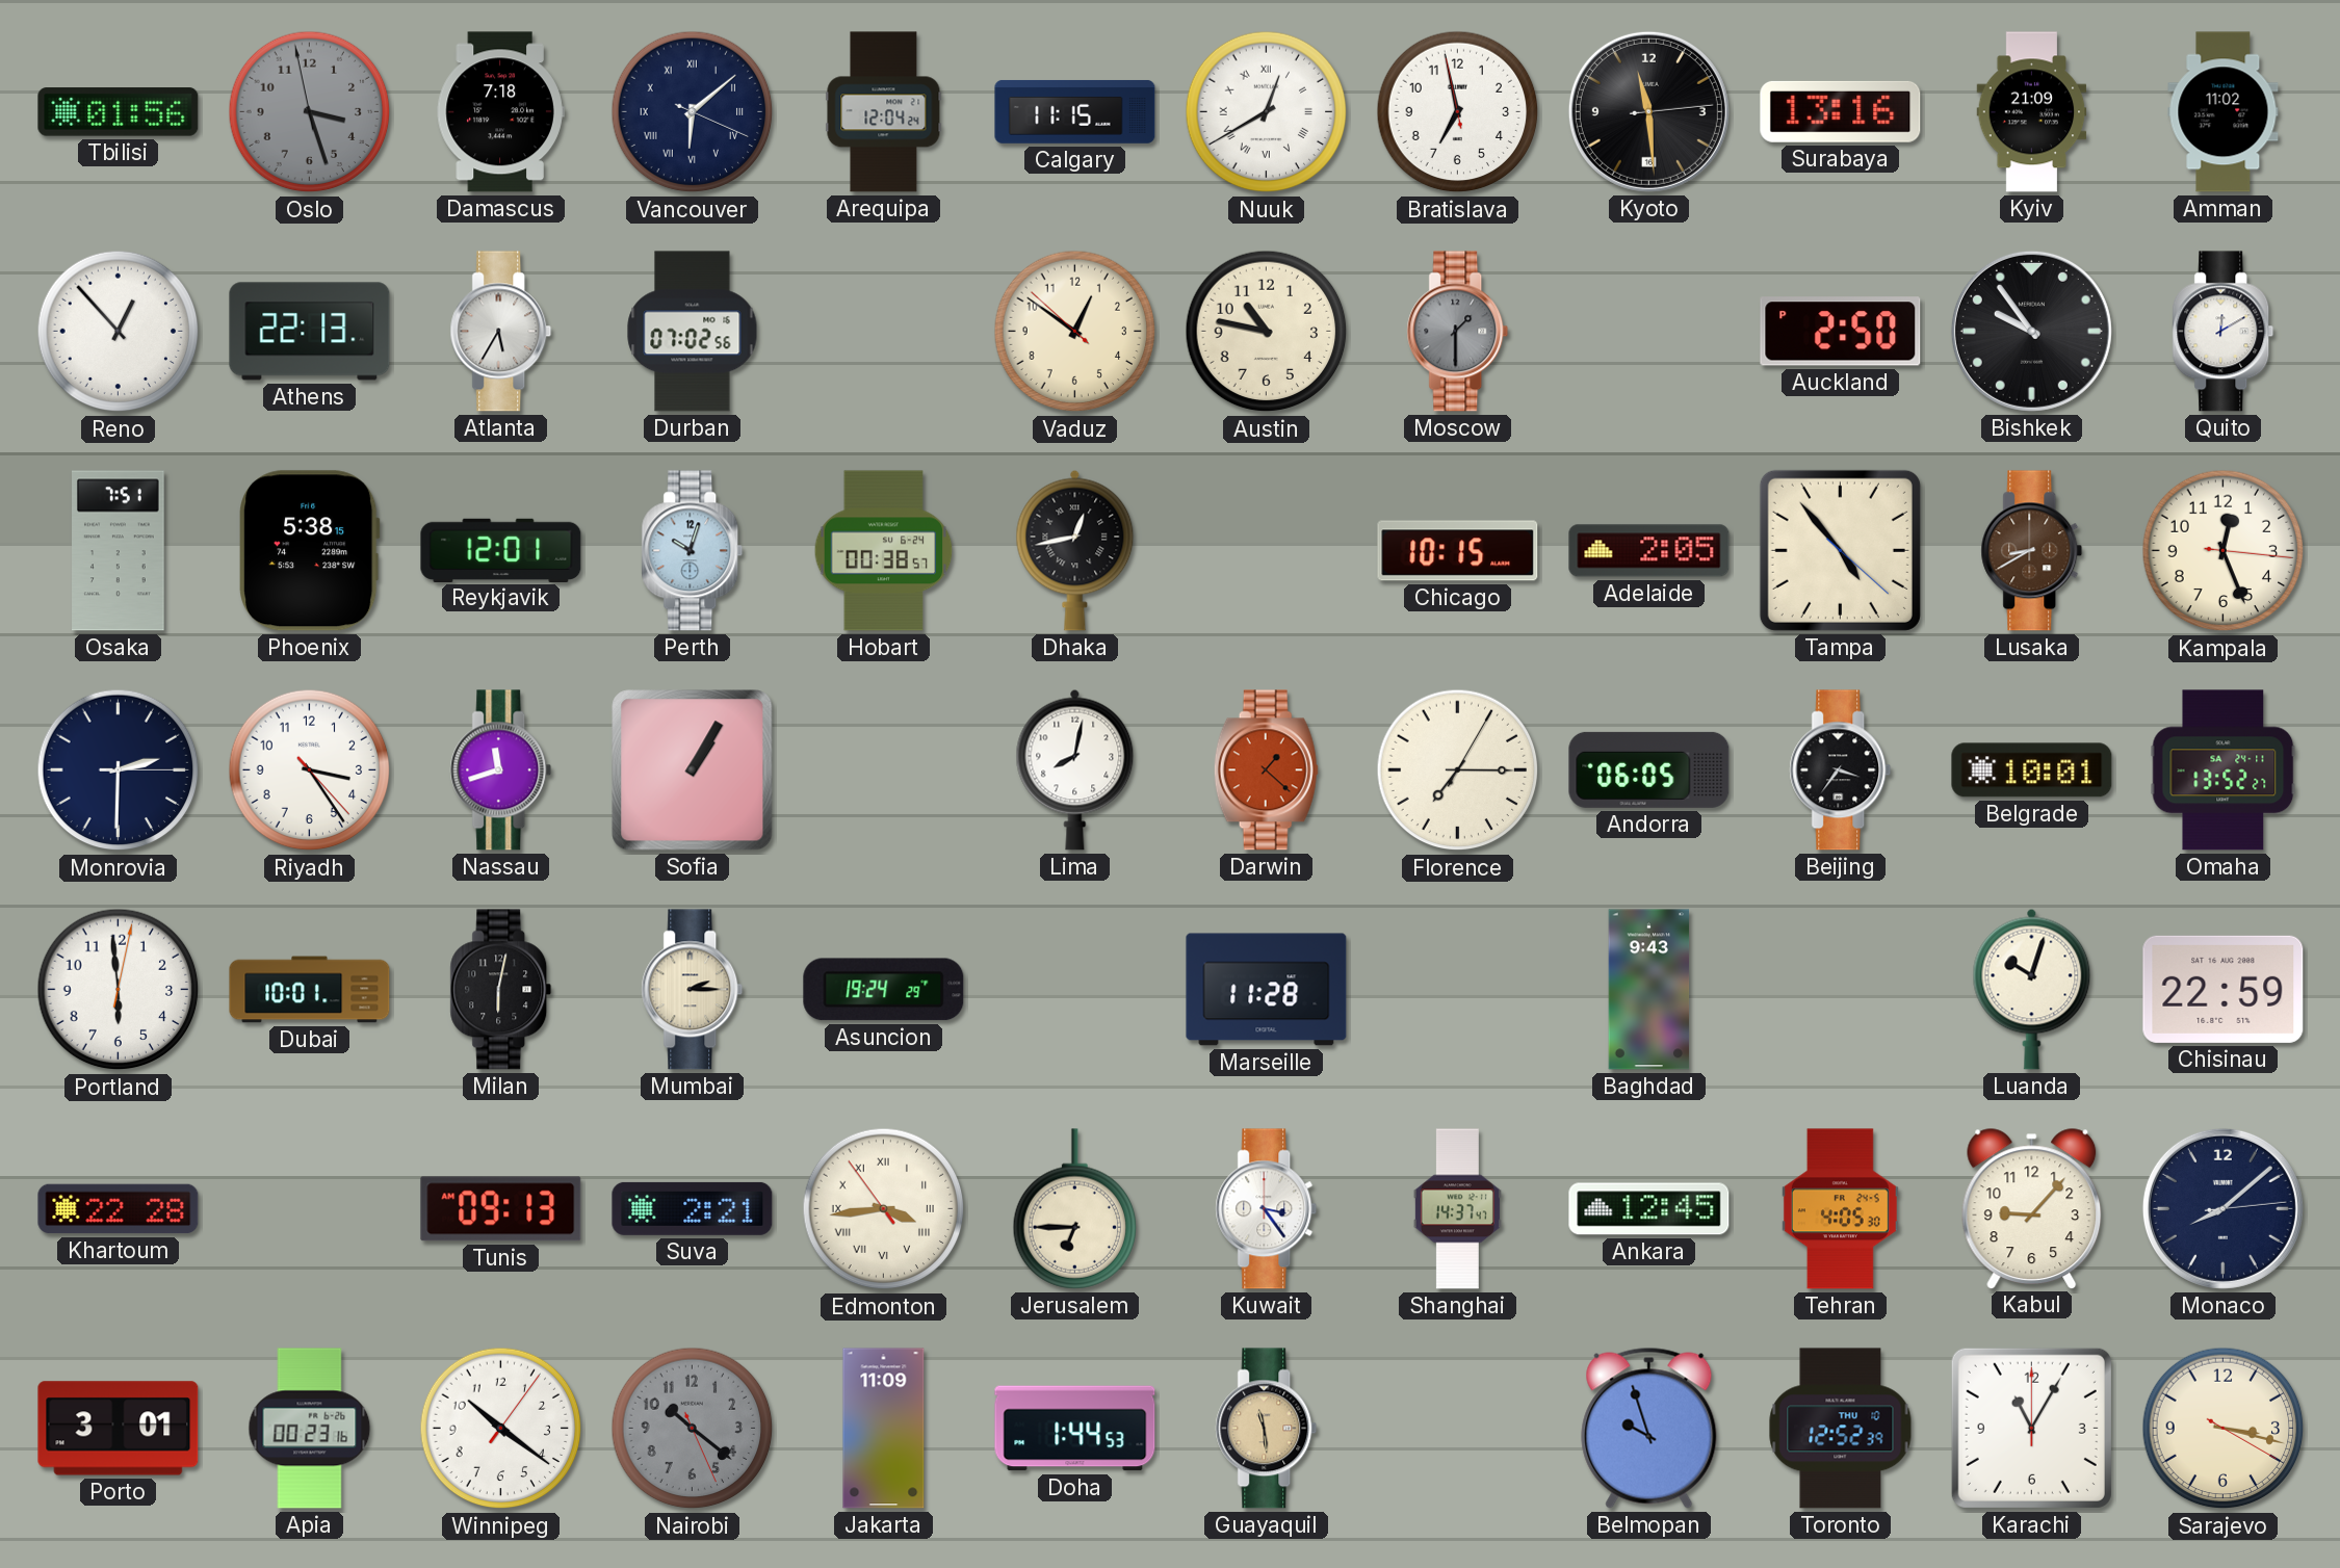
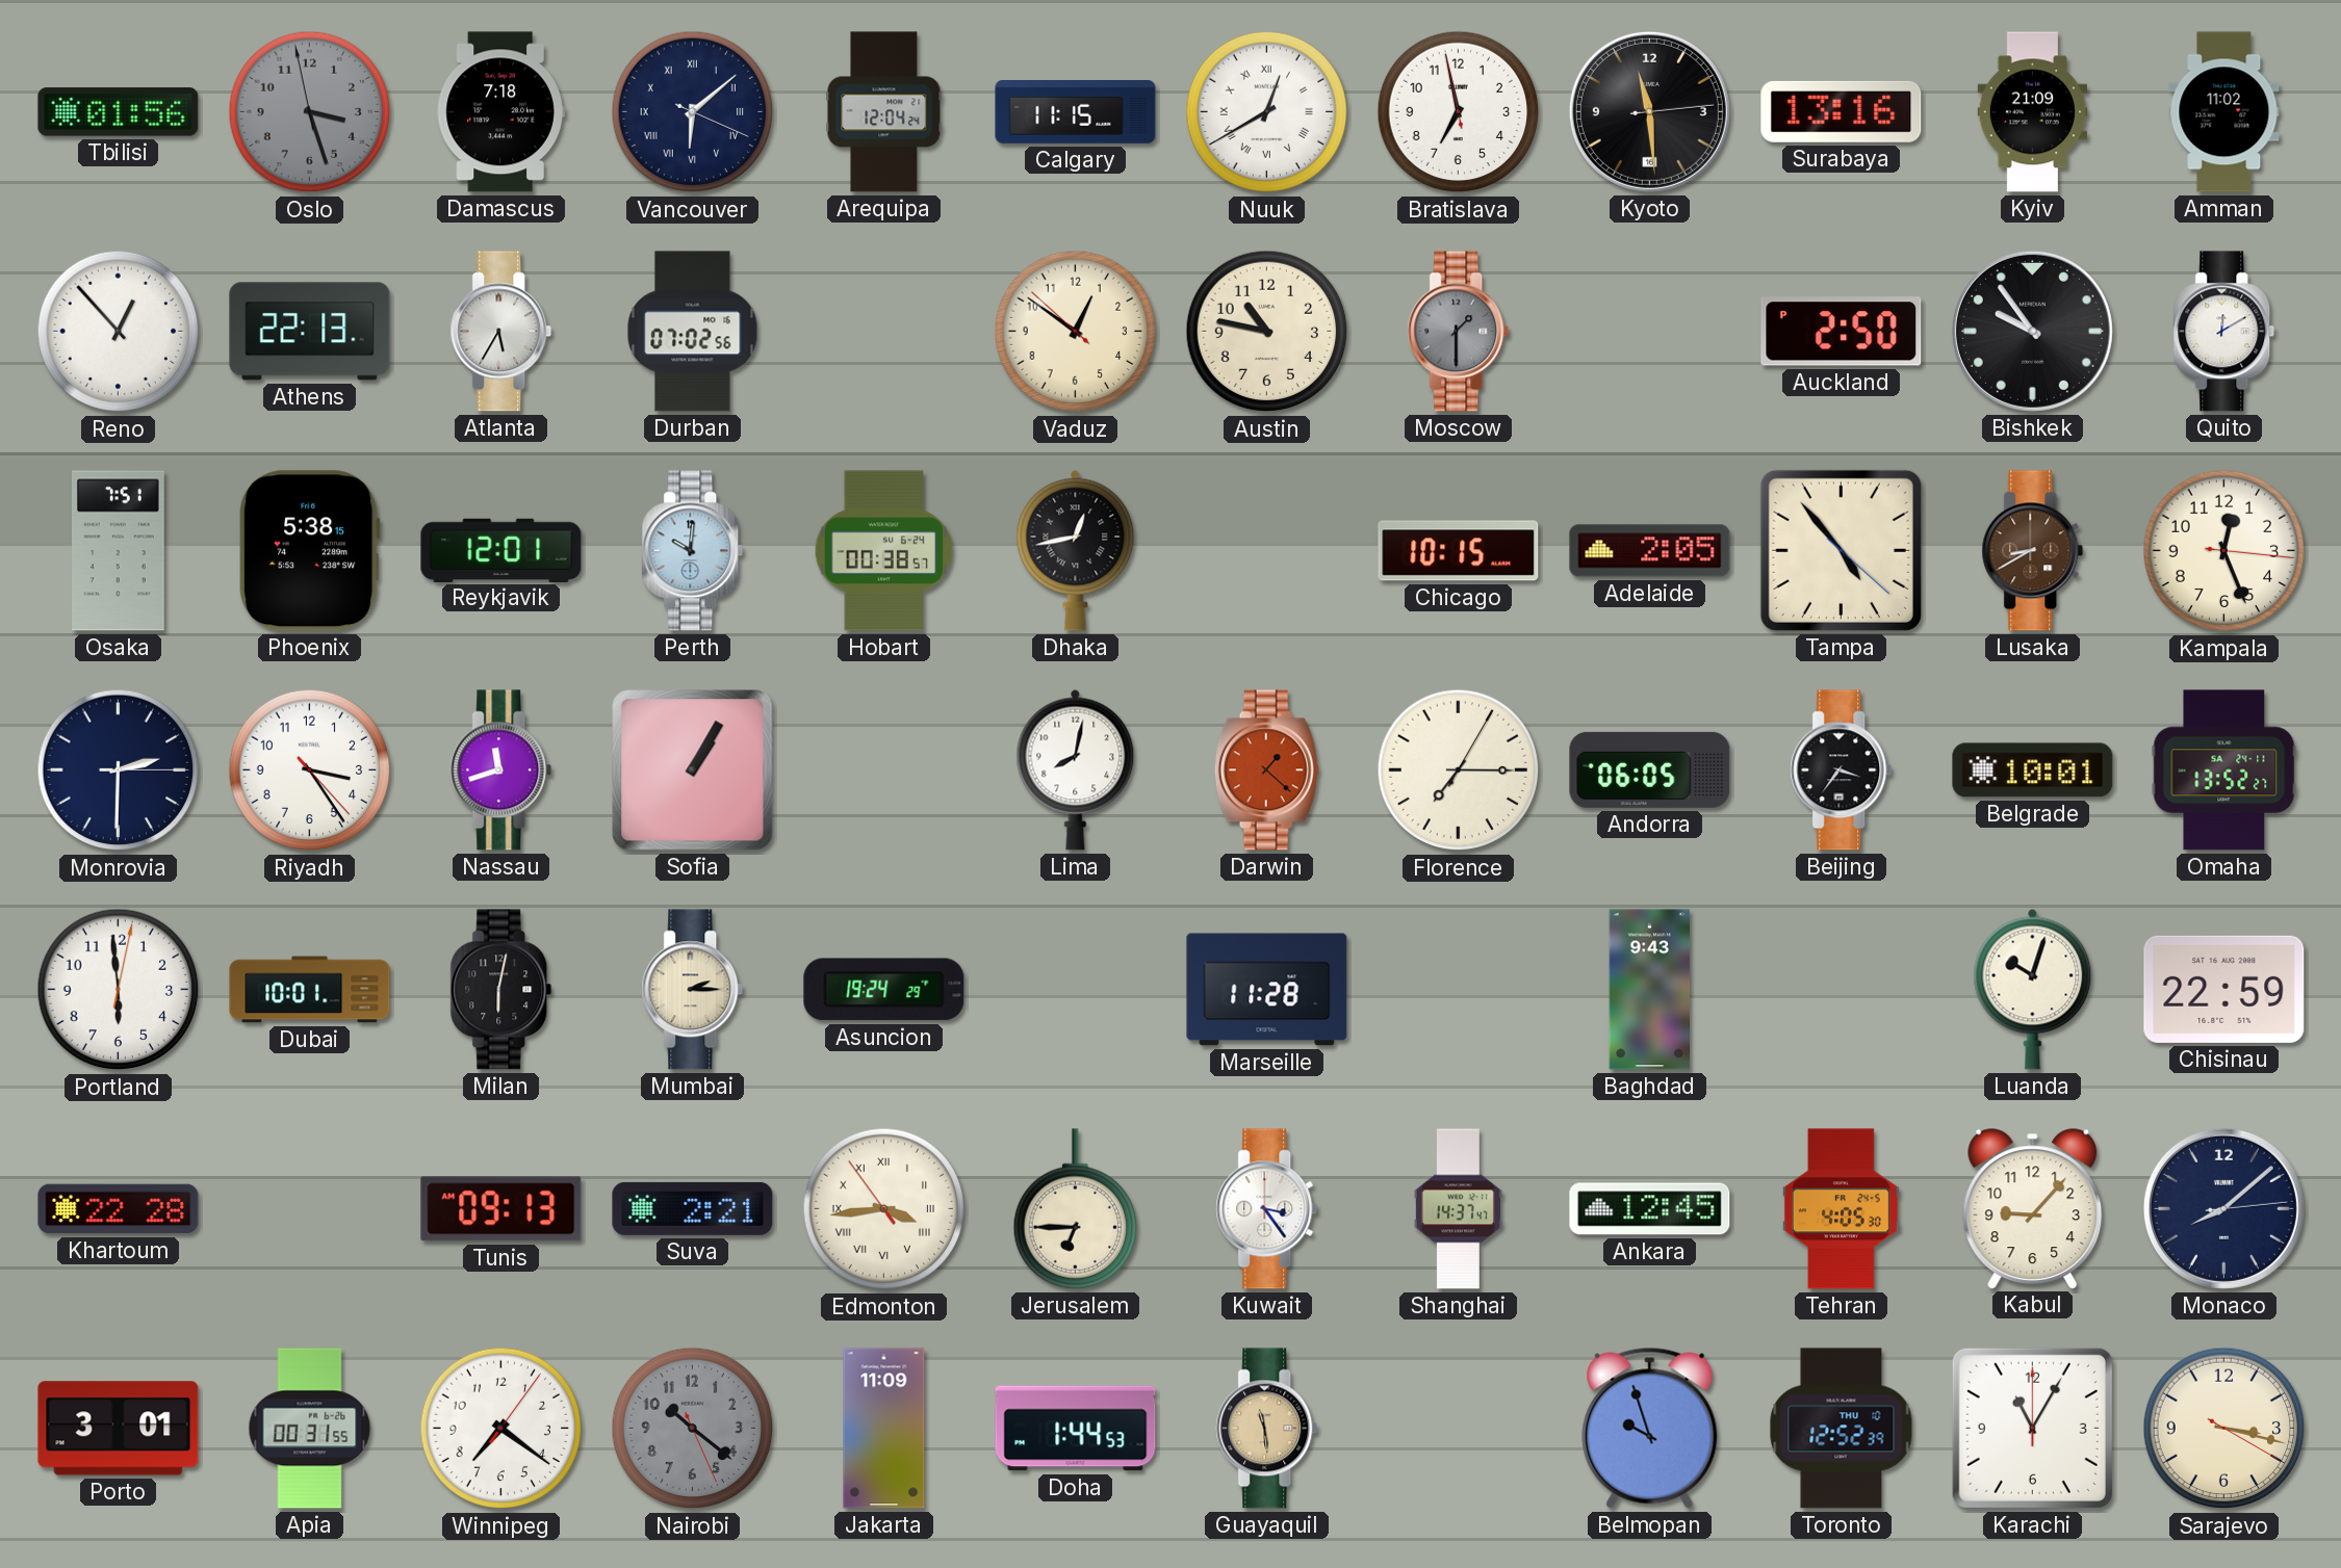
Perth: 10:03 -> 10:01
Apia: 00:23 -> 00:31
Winnipeg: 10:21 -> 7:21
